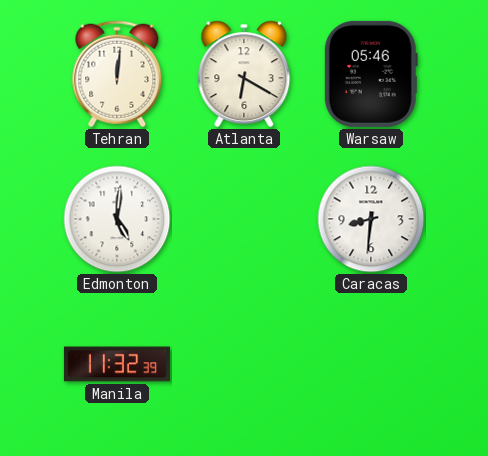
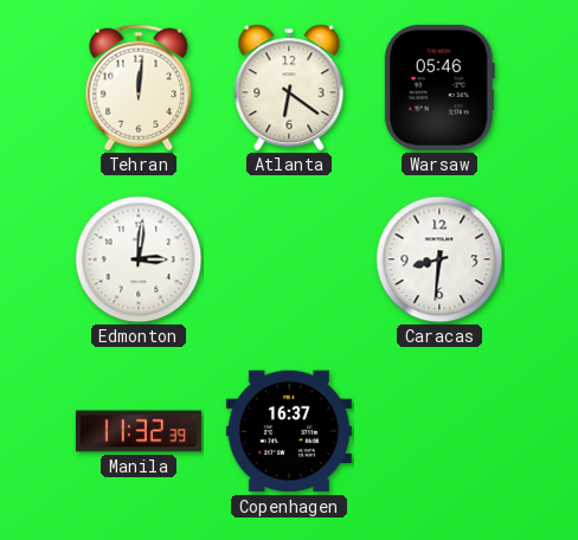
Atlanta: 6:20 -> 6:21
Edmonton: 5:01 -> 3:01
Copenhagen: none -> 16:37
